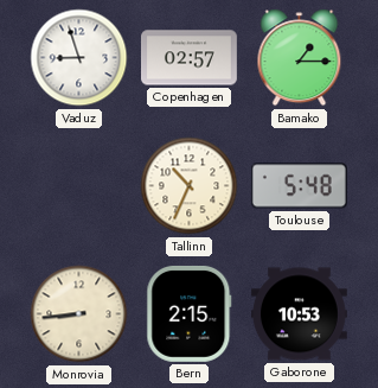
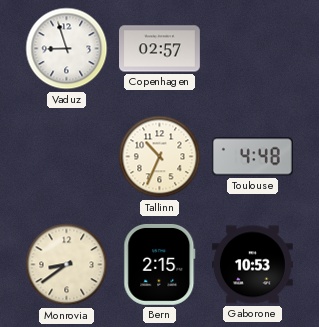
Bamako: 1:15 -> none
Toulouse: 5:48 -> 4:48
Monrovia: 8:44 -> 8:39
